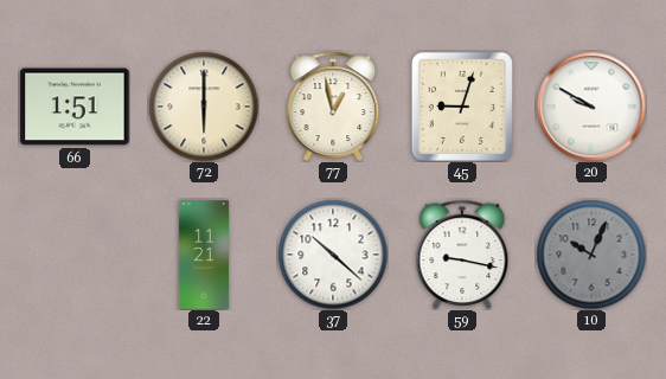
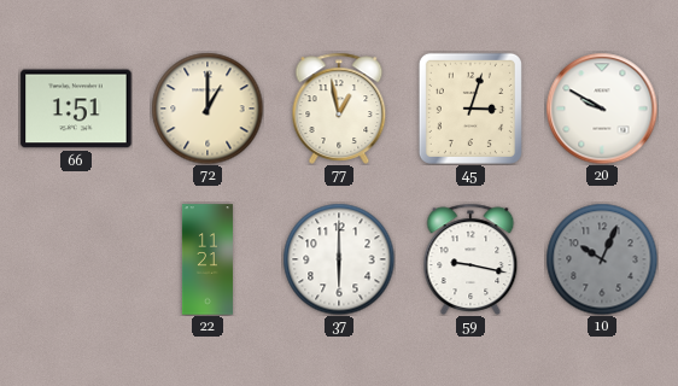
72: 6:00 -> 1:00
45: 9:03 -> 3:03
37: 10:22 -> 6:00
